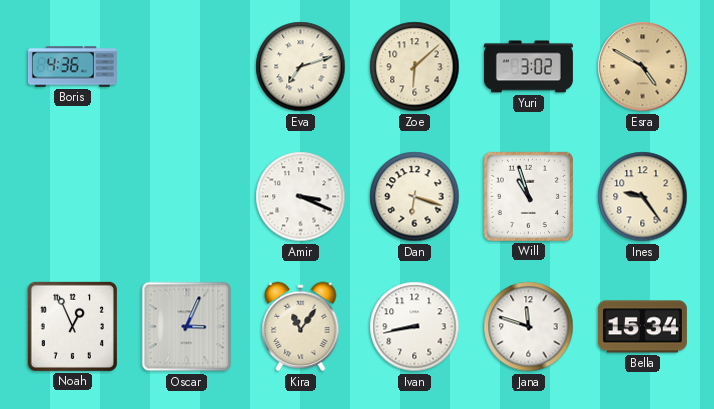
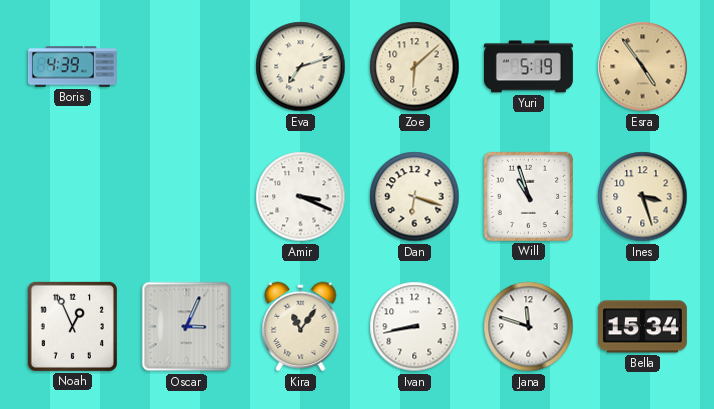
Boris: 4:36 -> 4:39
Yuri: 3:02 -> 5:19
Esra: 4:50 -> 4:54
Ines: 9:24 -> 3:27
